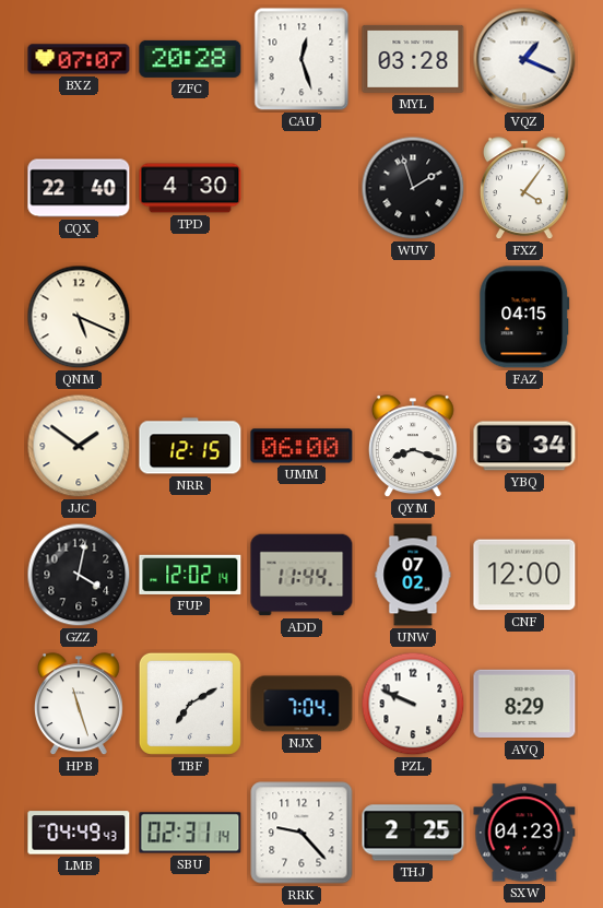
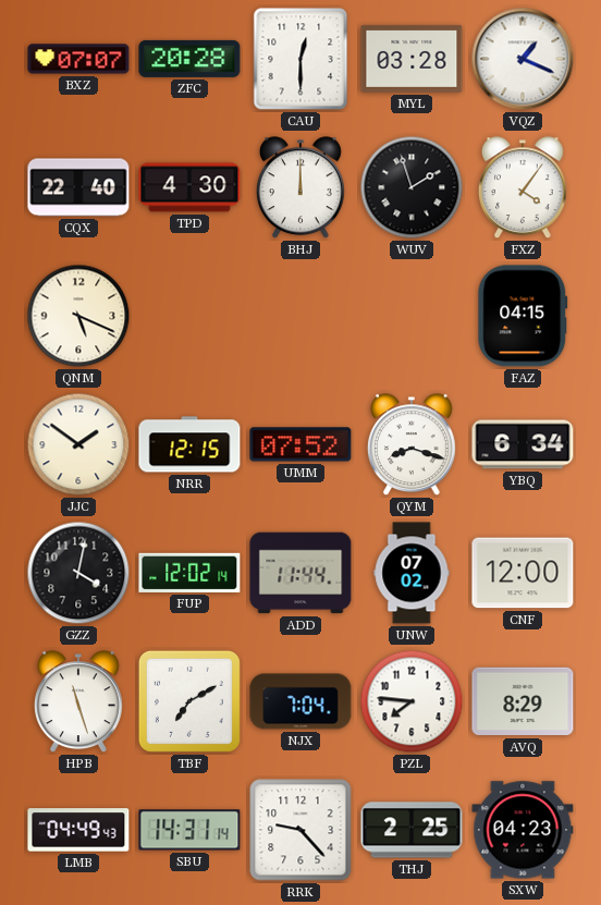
CAU: 12:27 -> 12:30
BHJ: none -> 12:00
UMM: 06:00 -> 07:52
PZL: 9:49 -> 7:46
SBU: 02:31 -> 14:31
